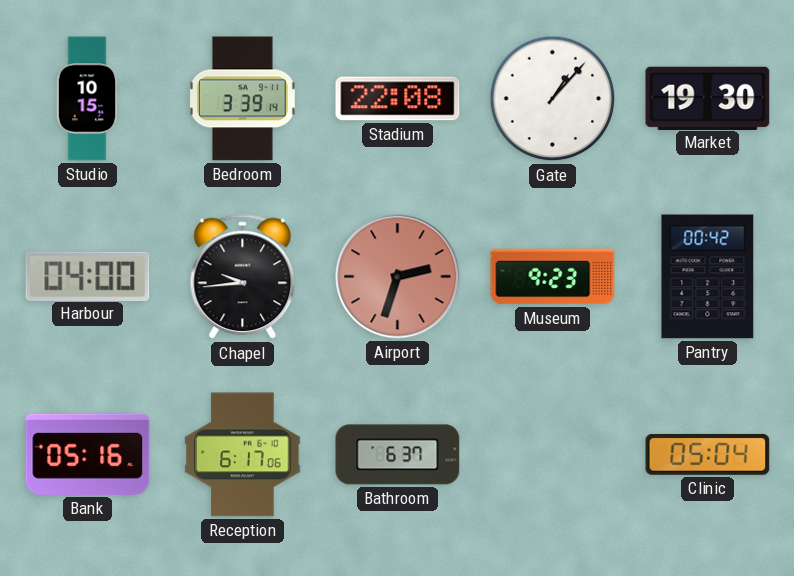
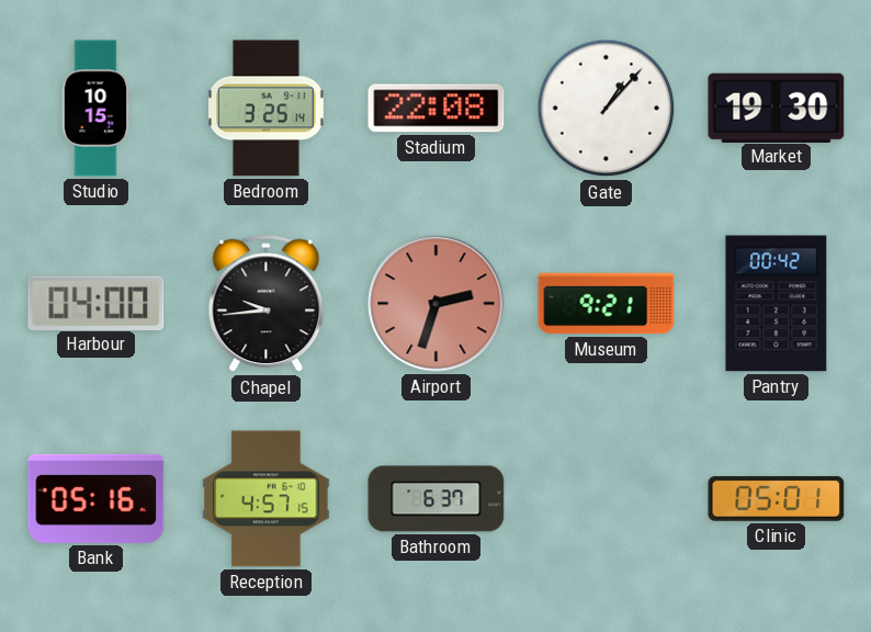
Bedroom: 3:39 -> 3:25
Museum: 9:23 -> 9:21
Reception: 6:17 -> 4:57
Clinic: 05:04 -> 05:01
